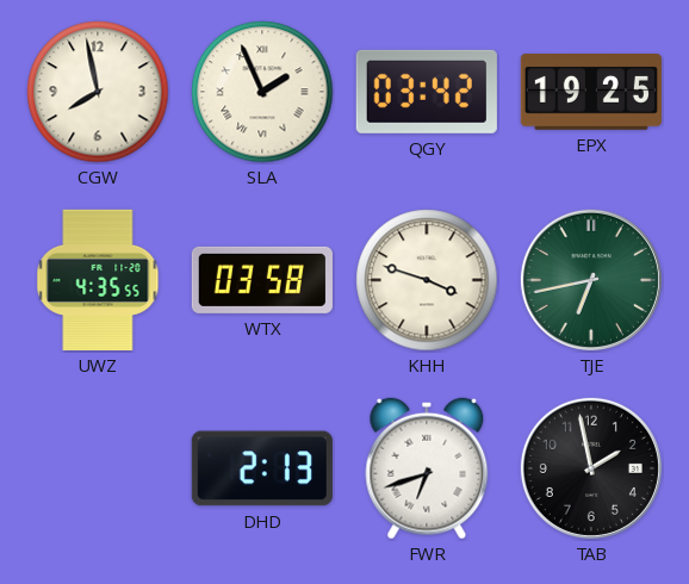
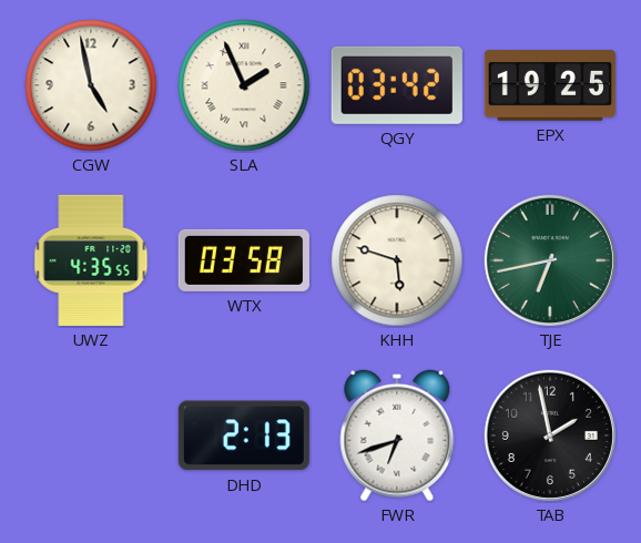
CGW: 7:58 -> 4:58
KHH: 3:48 -> 5:48
